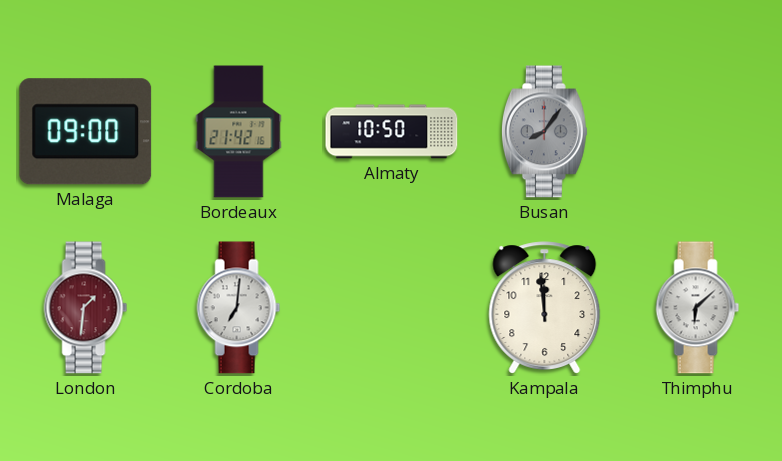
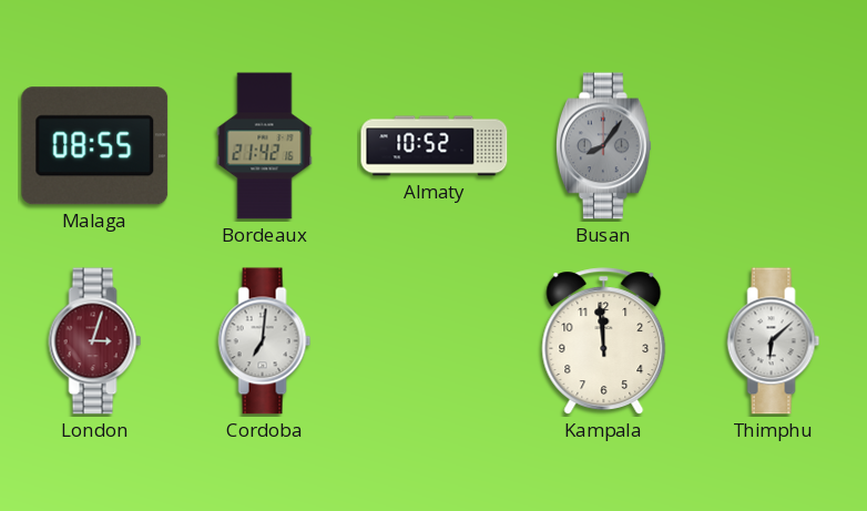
Malaga: 09:00 -> 08:55
Almaty: 10:50 -> 10:52
London: 1:31 -> 3:03
